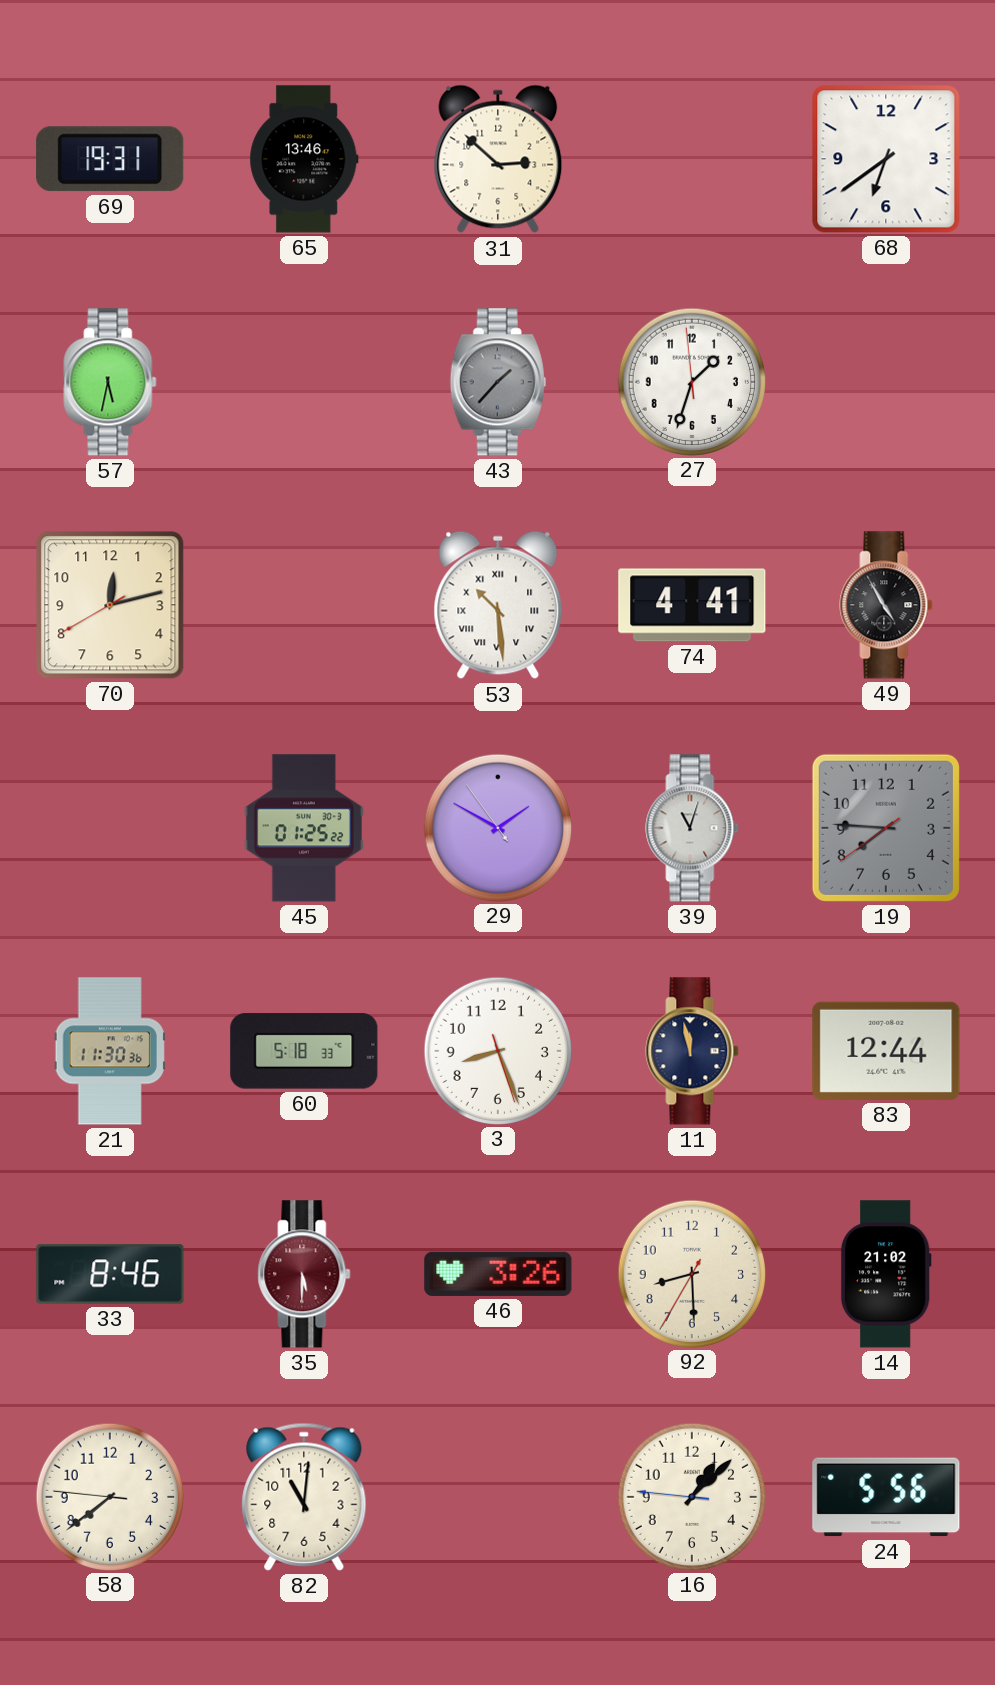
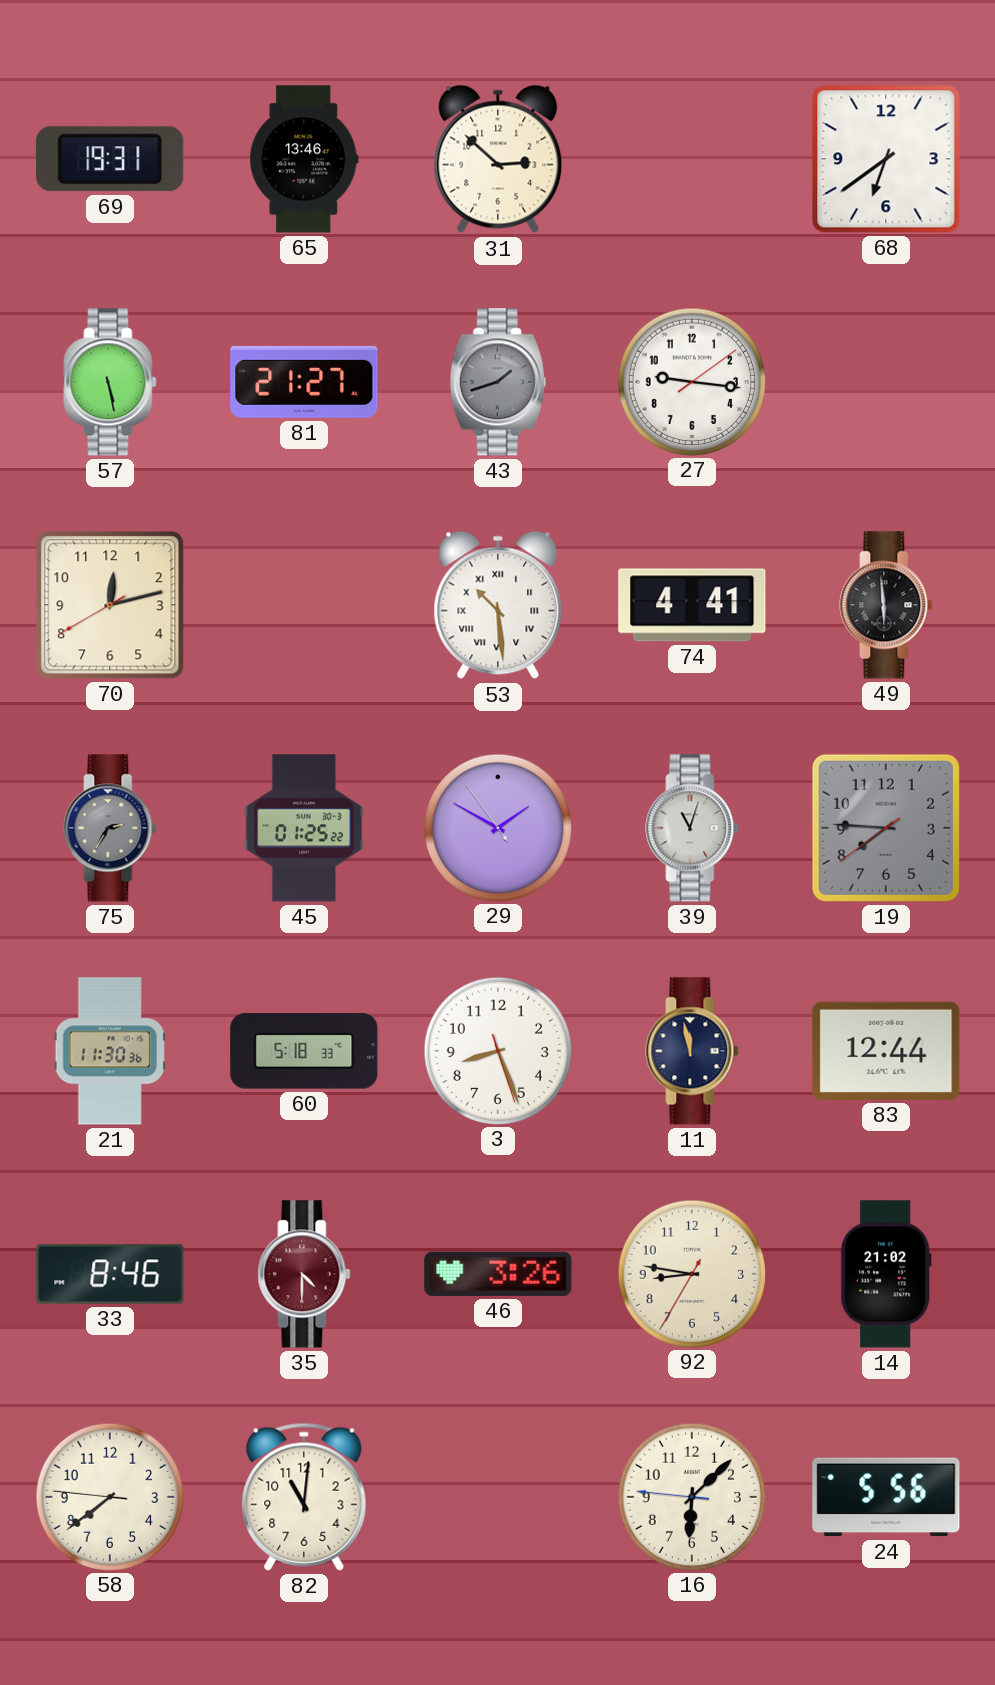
57: 5:32 -> 5:28
81: none -> 21:27
43: 1:37 -> 1:42
27: 1:32 -> 9:16
49: 4:55 -> 5:59
75: none -> 2:35
35: 5:30 -> 4:30
92: 8:29 -> 8:46
16: 1:07 -> 6:07
